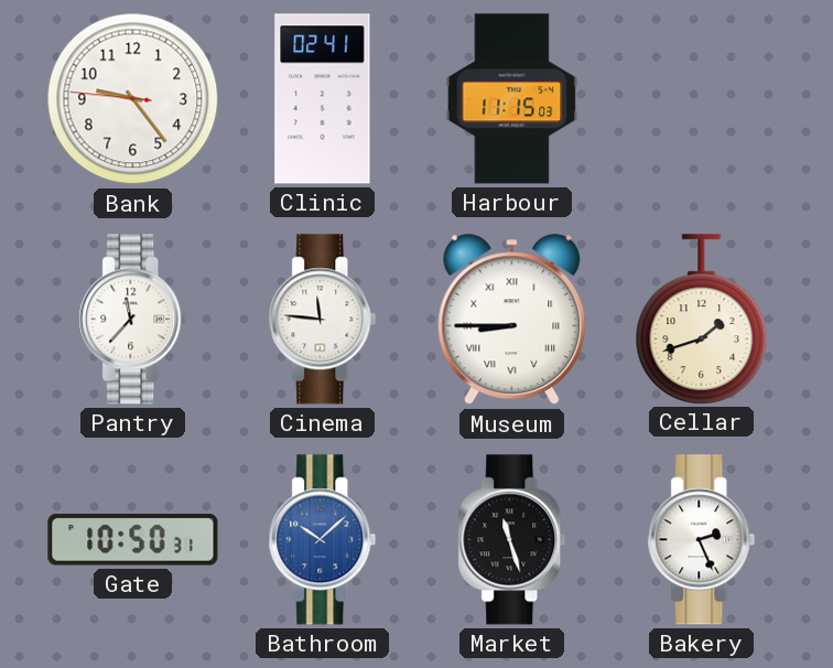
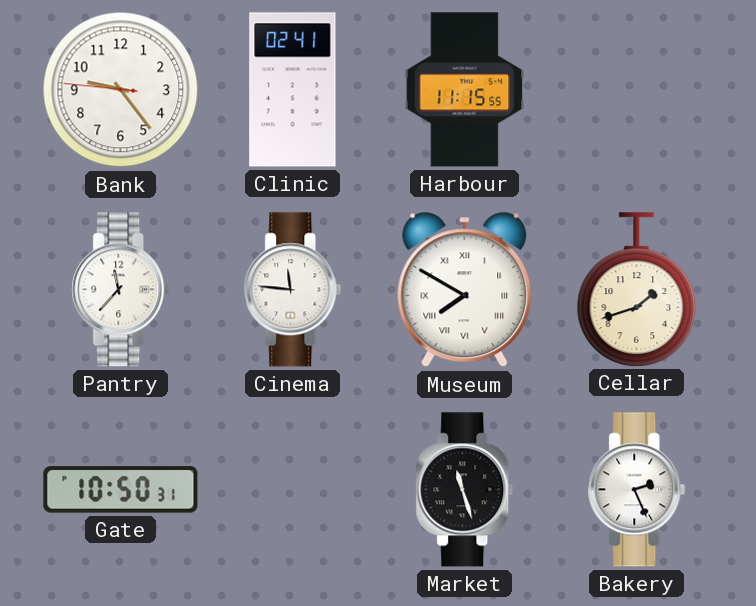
Harbour: 11:15:03 -> 11:15:55
Museum: 8:45 -> 7:50
Bathroom: 10:08 -> none
